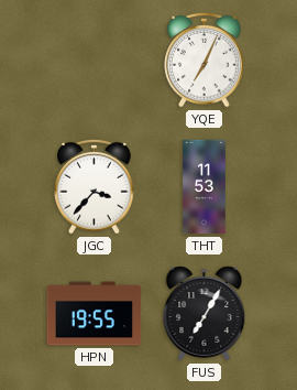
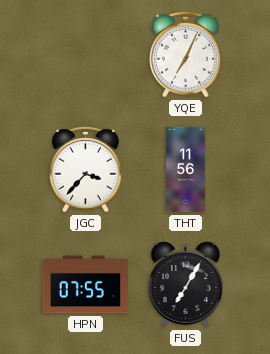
THT: 11:53 -> 11:56
HPN: 19:55 -> 07:55
